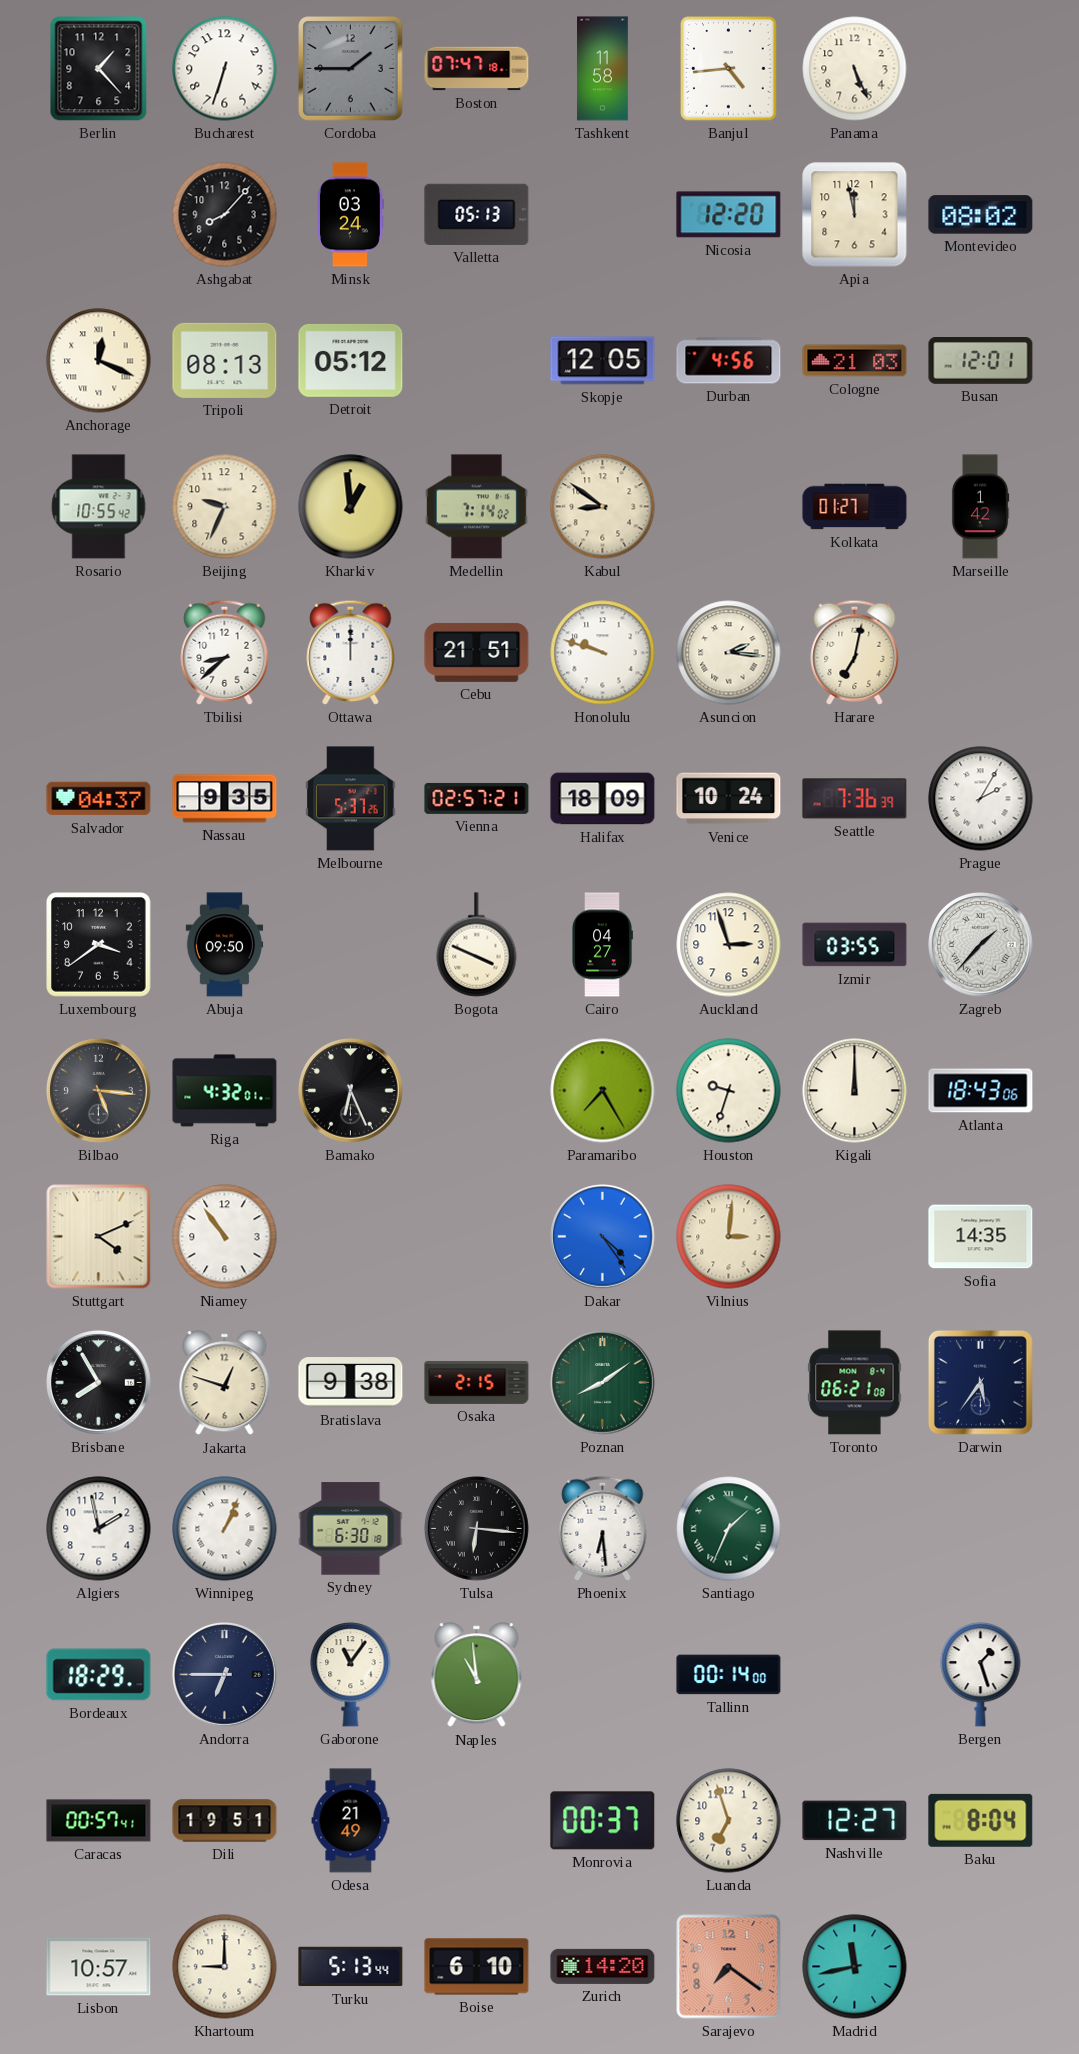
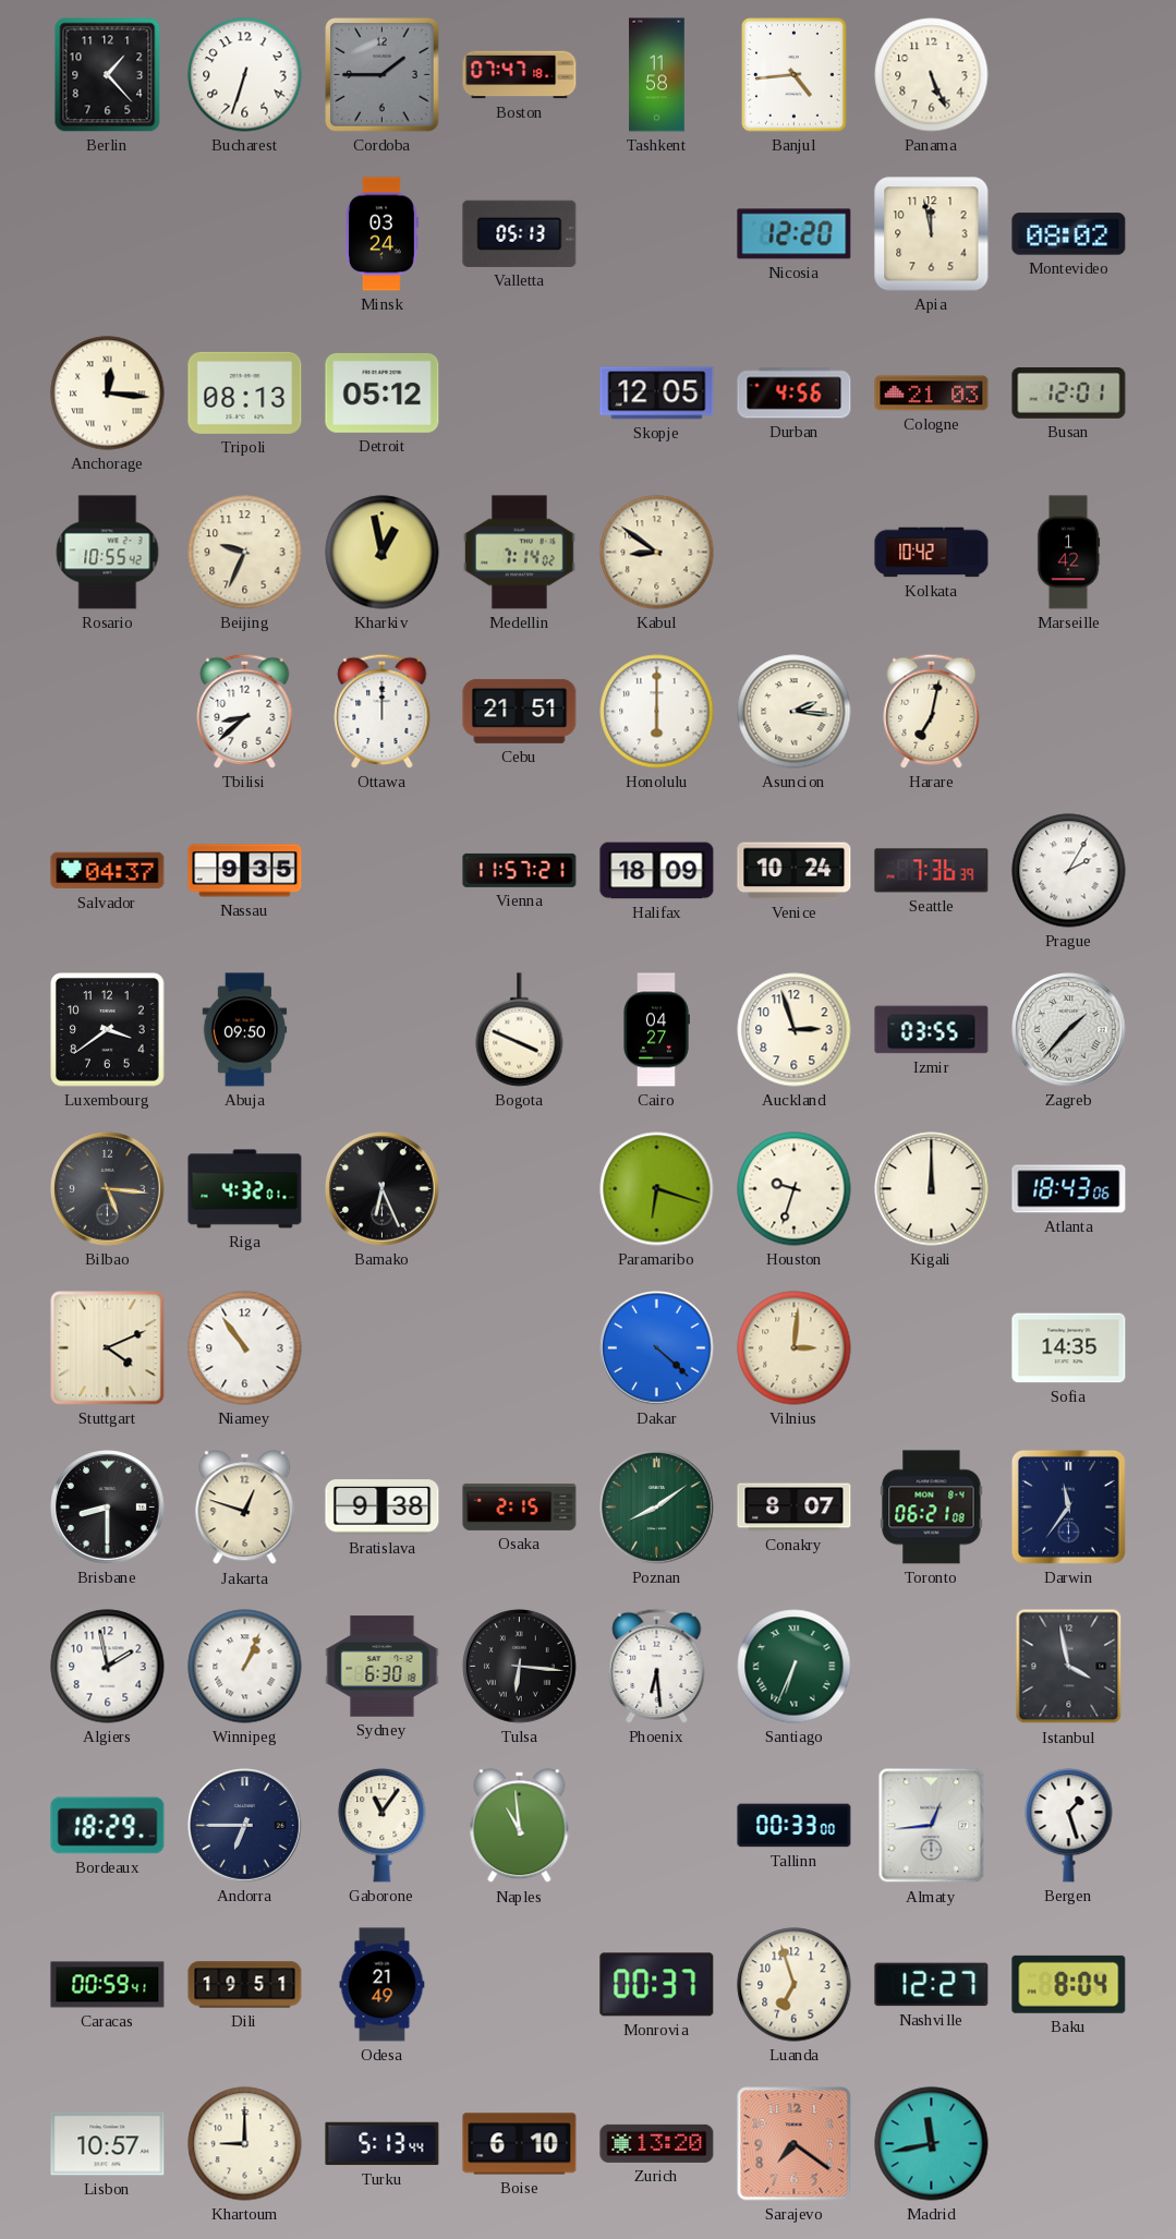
Ashgabat: 8:07 -> none
Anchorage: 12:19 -> 12:16
Kharkiv: 12:59 -> 12:58
Kolkata: 01:27 -> 10:42
Honolulu: 9:48 -> 6:00
Melbourne: 5:37 -> none
Vienna: 02:57 -> 11:57
Paramaribo: 7:25 -> 6:18
Dakar: 4:24 -> 4:22
Brisbane: 7:55 -> 8:30
Conakry: none -> 8:07
Darwin: 5:36 -> 11:36
Santiago: 1:34 -> 6:34
Istanbul: none -> 3:58
Tallinn: 00:14 -> 00:33
Almaty: none -> 12:44
Caracas: 00:57 -> 00:59
Zurich: 14:20 -> 13:20
